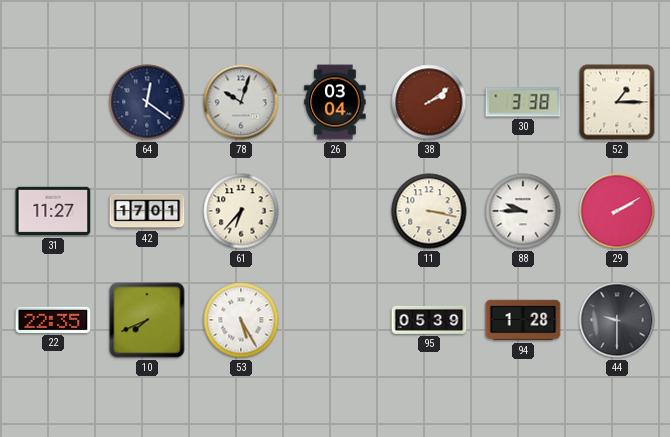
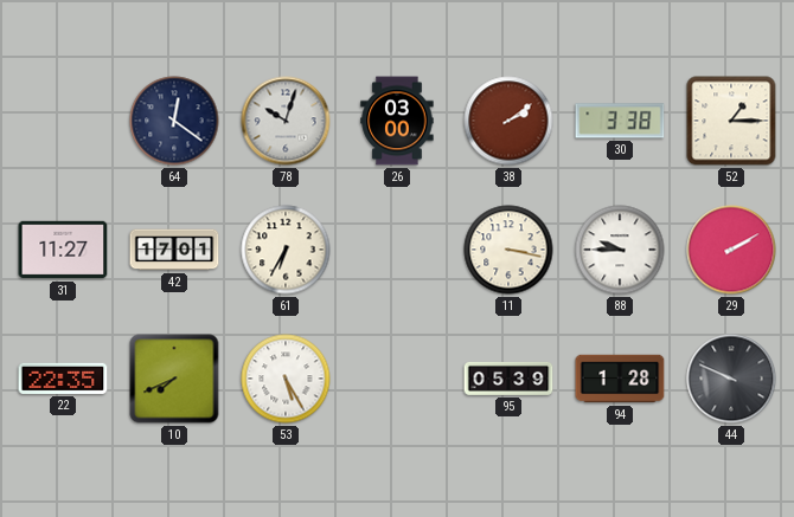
26: 03:04 -> 03:00
61: 6:37 -> 6:35
44: 9:30 -> 9:49
